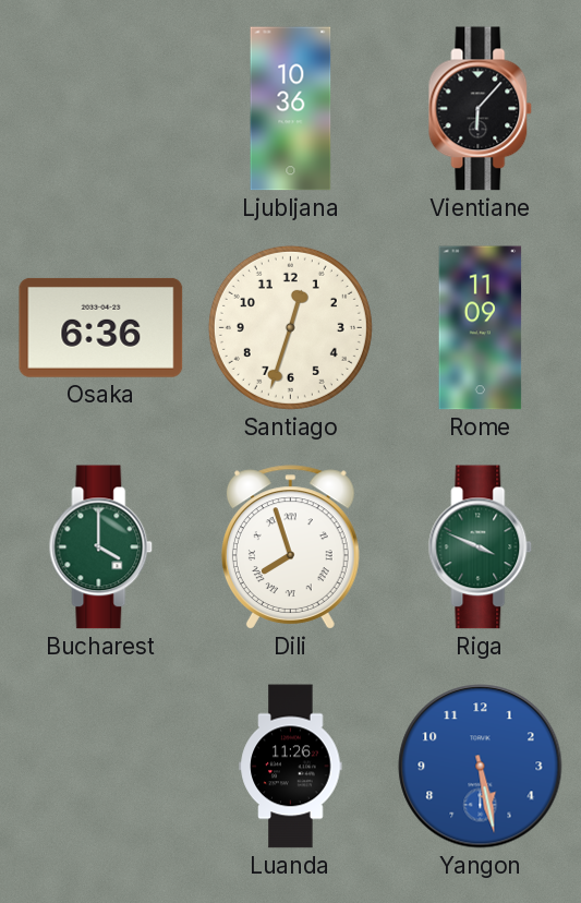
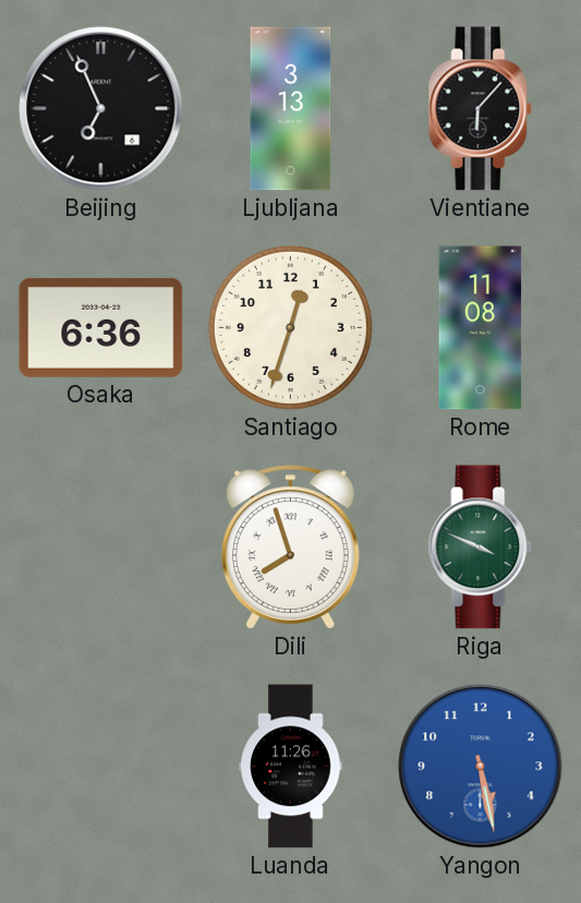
Beijing: none -> 6:56
Ljubljana: 10:36 -> 3:13
Rome: 11:09 -> 11:08
Bucharest: 4:00 -> none
